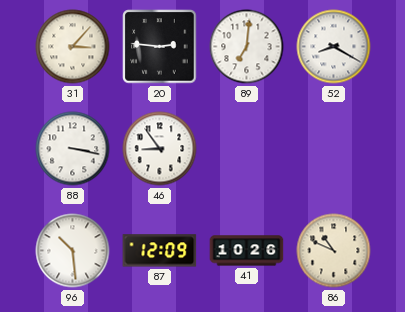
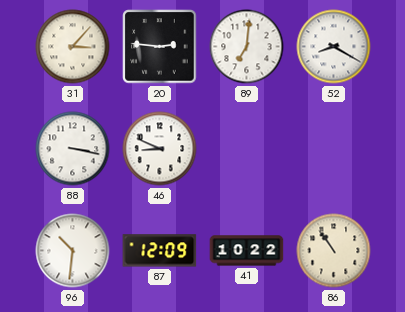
46: 8:54 -> 8:49
96: 10:29 -> 10:31
41: 10:26 -> 10:22
86: 10:49 -> 10:54
